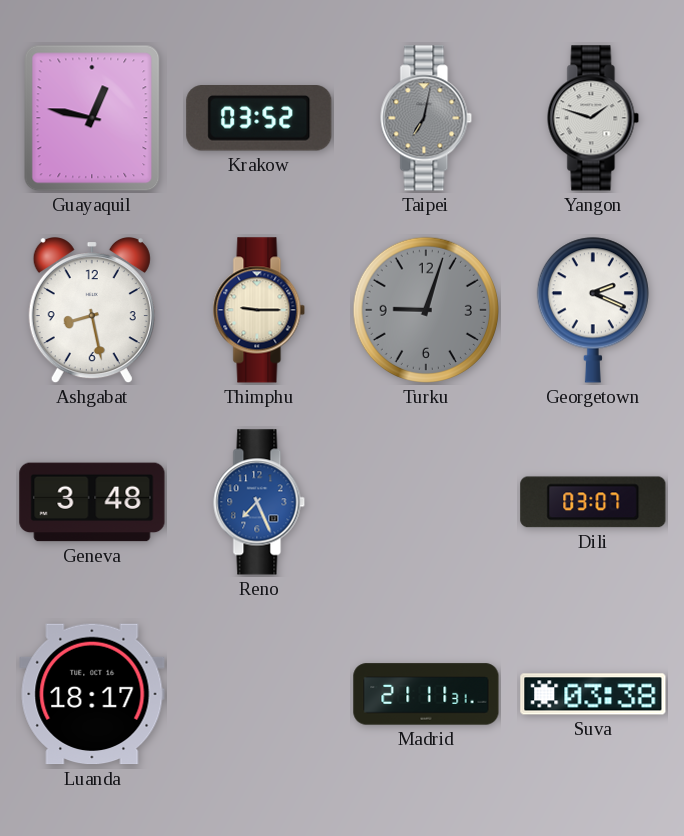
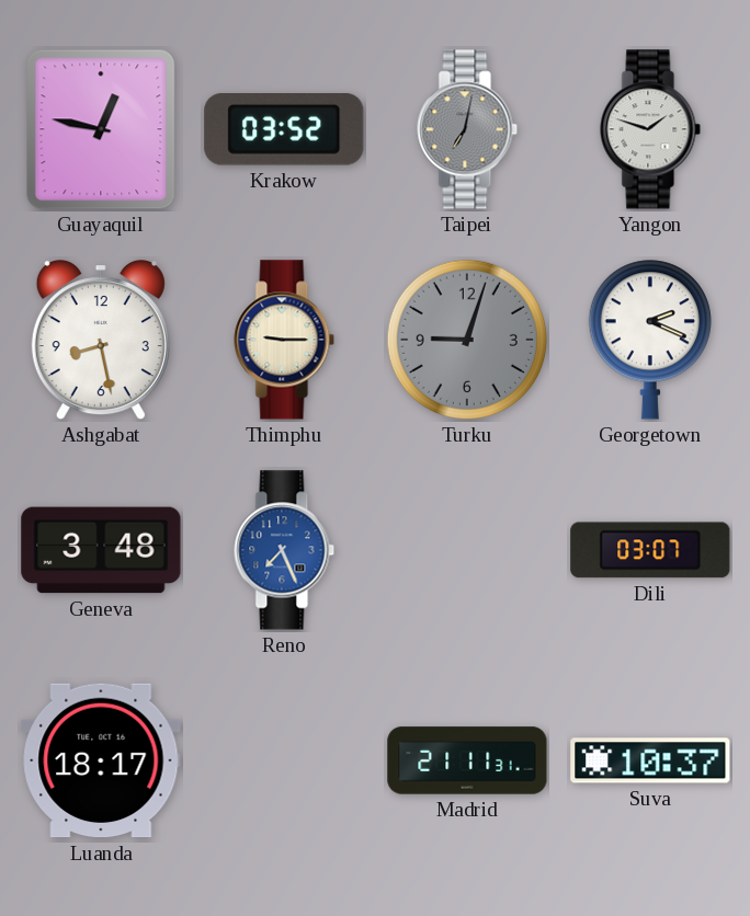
Suva: 03:38 -> 10:37
